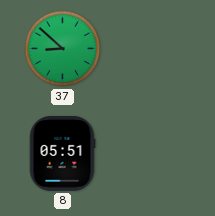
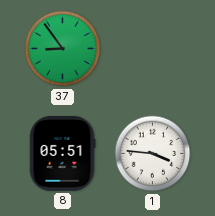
37: 8:52 -> 8:54
1: none -> 3:46
